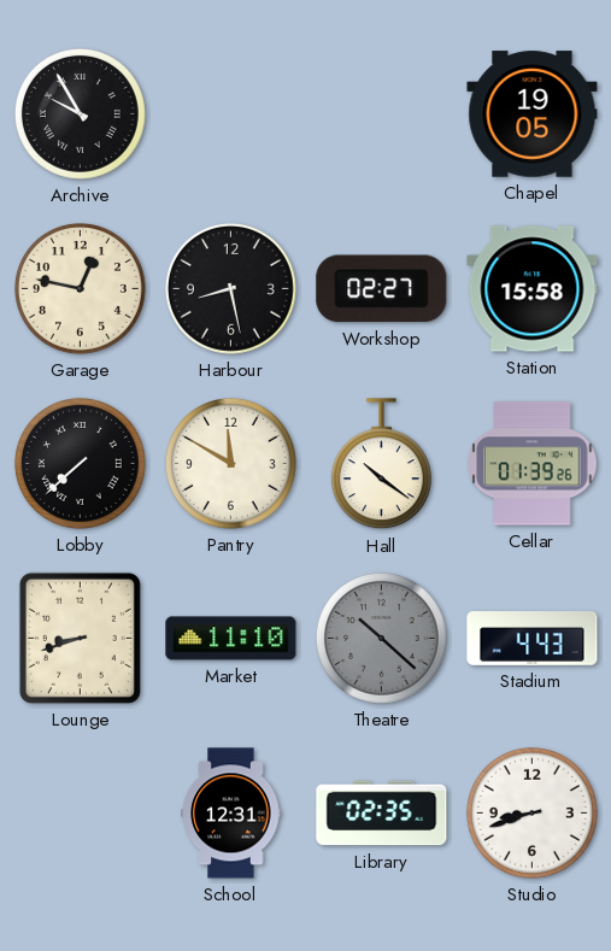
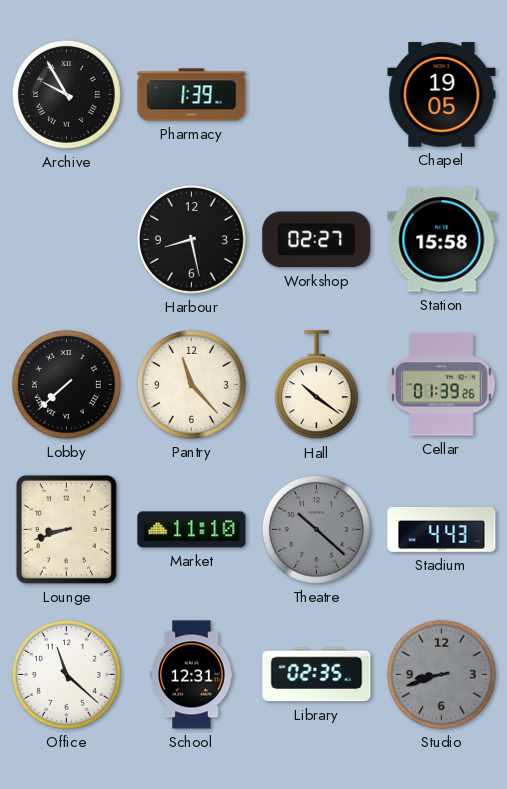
Pharmacy: none -> 1:39
Garage: 12:47 -> none
Pantry: 11:50 -> 11:23
Office: none -> 11:22
Studio dial: white -> grey
